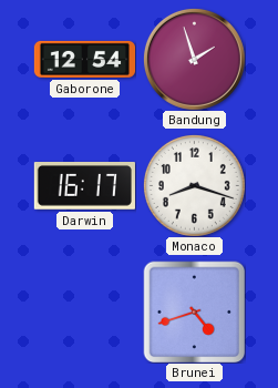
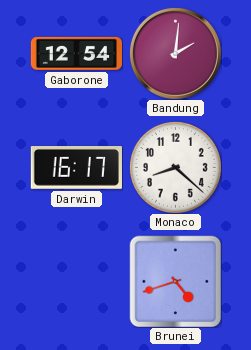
Bandung: 1:57 -> 2:01
Monaco: 8:18 -> 8:22
